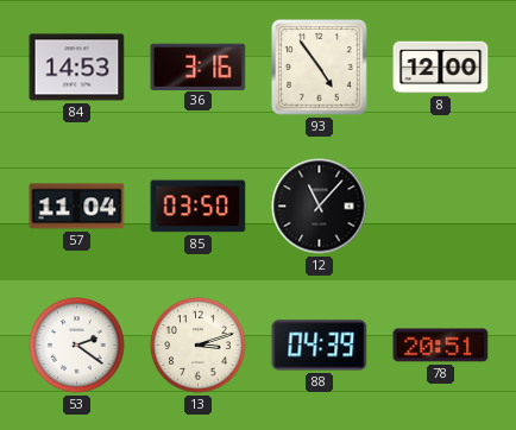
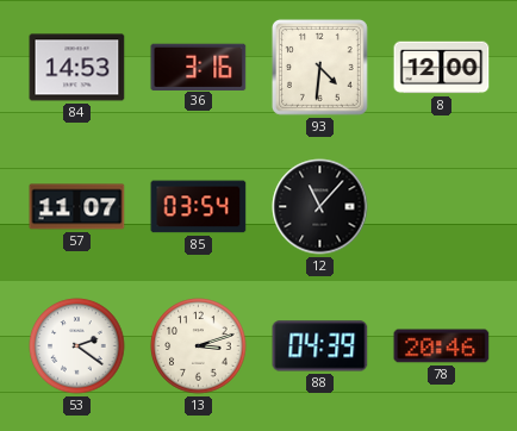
93: 4:54 -> 4:31
57: 11:04 -> 11:07
85: 03:50 -> 03:54
78: 20:51 -> 20:46
